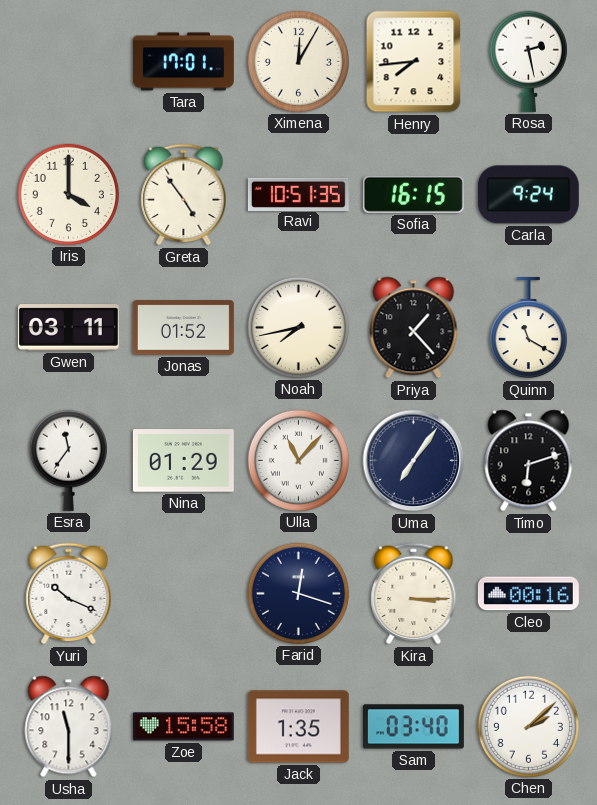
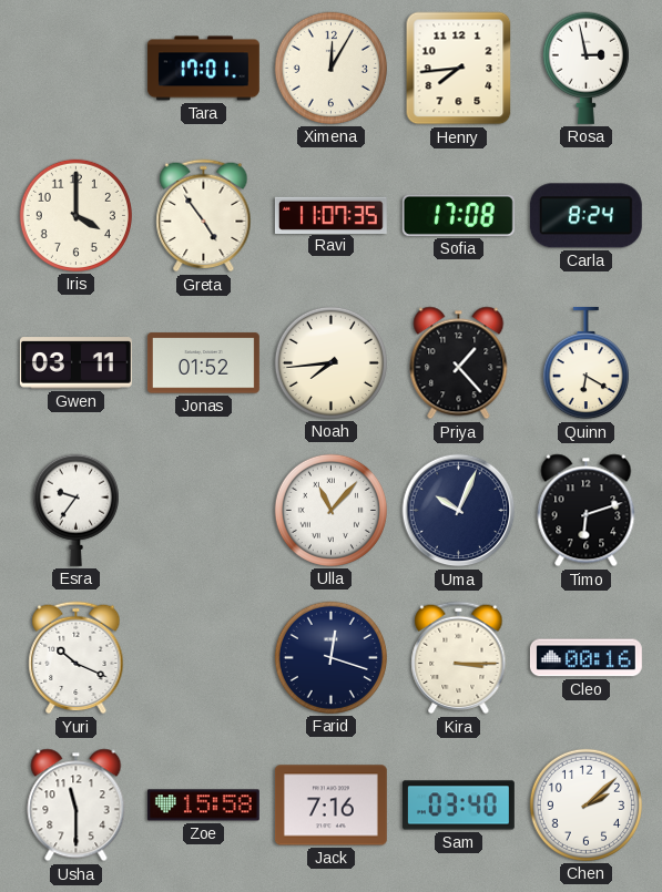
Rosa: 2:28 -> 2:58
Ravi: 10:51 -> 11:07
Sofia: 16:15 -> 17:08
Carla: 9:24 -> 8:24
Noah: 7:43 -> 7:44
Quinn: 11:20 -> 6:20
Esra: 11:36 -> 9:36
Nina: 01:29 -> none
Uma: 7:06 -> 10:04
Jack: 1:35 -> 7:16
